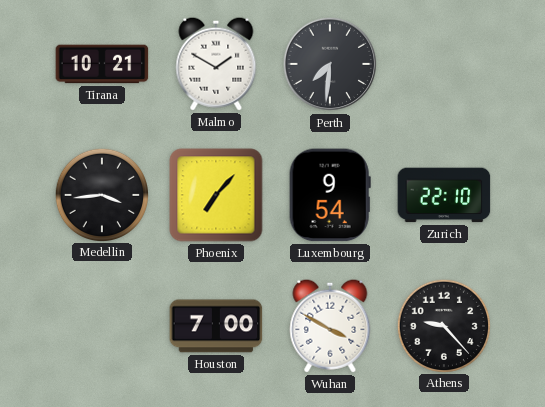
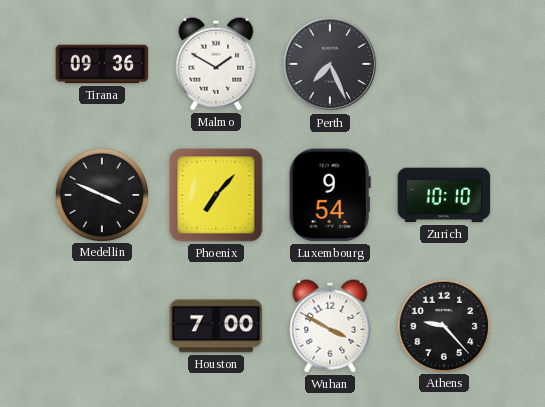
Tirana: 10:21 -> 09:36
Perth: 7:31 -> 7:26
Medellin: 3:44 -> 3:49
Zurich: 22:10 -> 10:10
